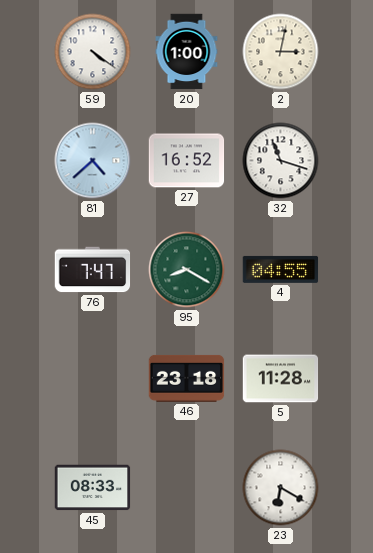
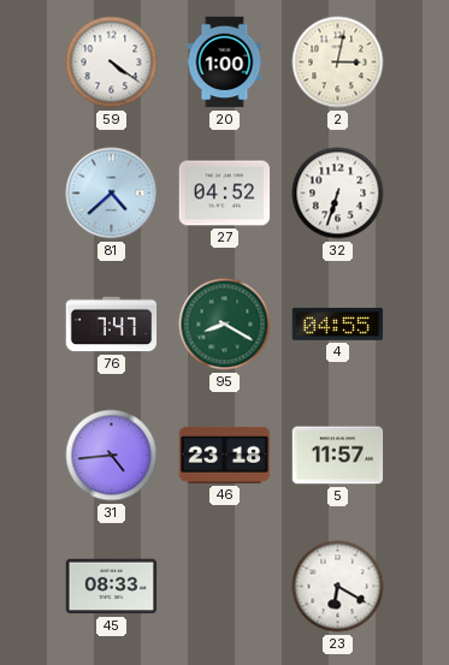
27: 16:52 -> 04:52
32: 11:18 -> 6:33
31: none -> 4:44
5: 11:28 -> 11:57
